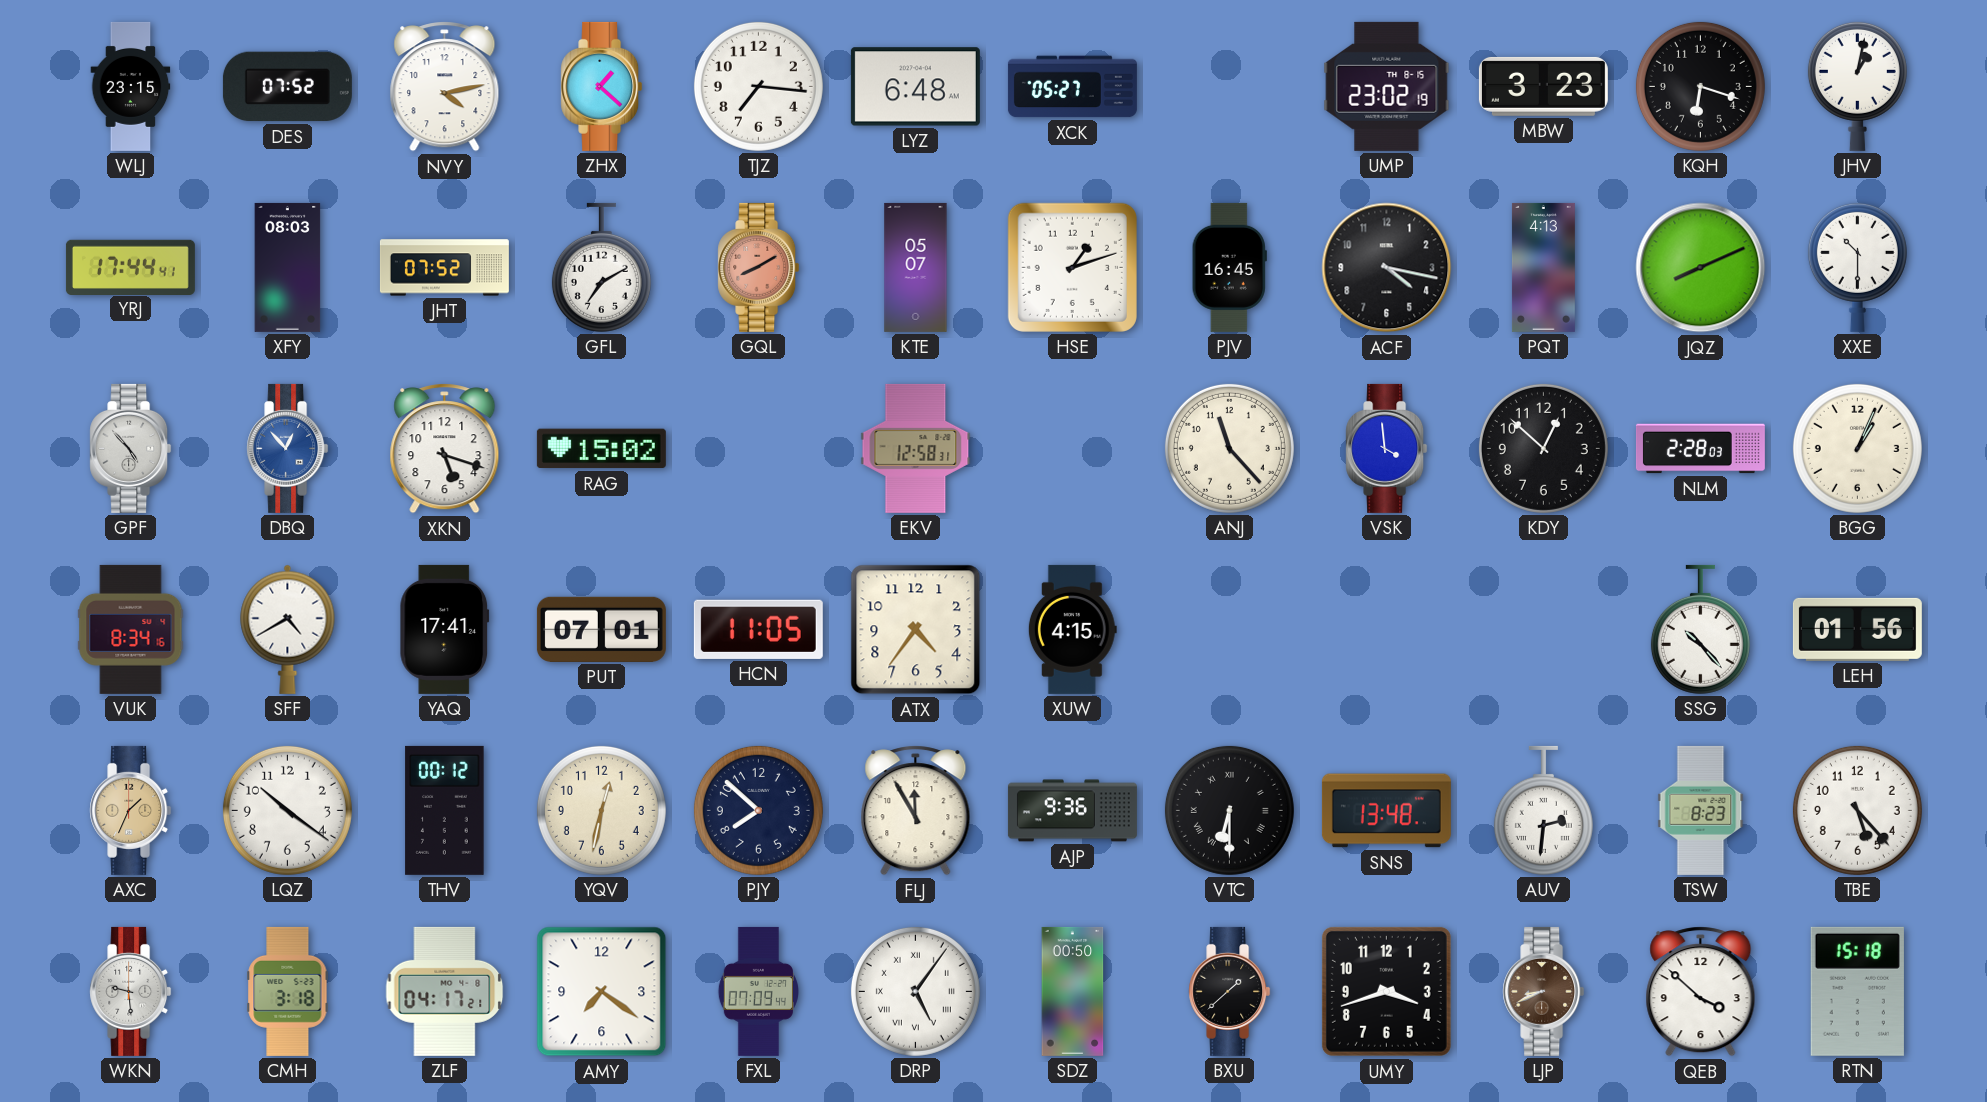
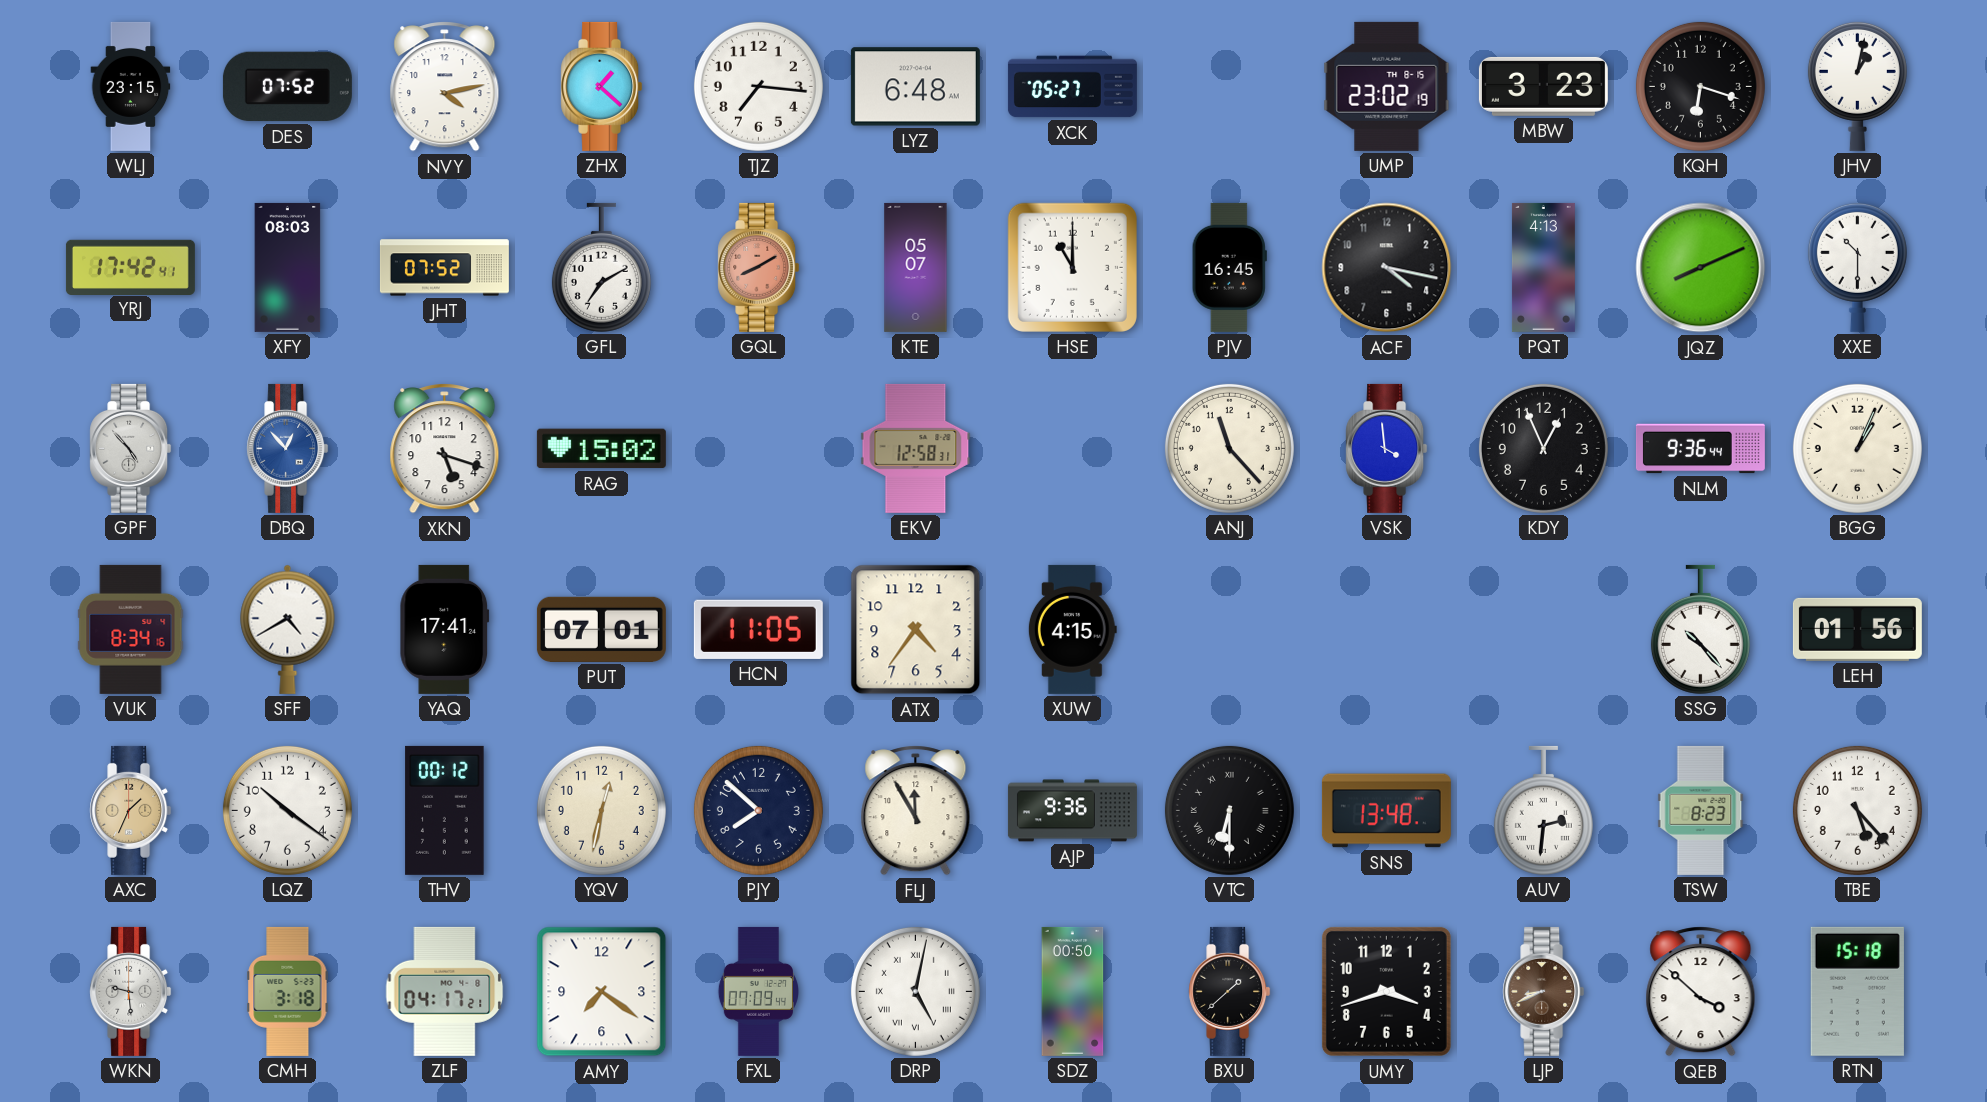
YRJ: 17:44 -> 17:42
HSE: 1:12 -> 11:00
KDY: 12:52 -> 12:56
NLM: 2:28 -> 9:36
DRP: 5:06 -> 5:02
